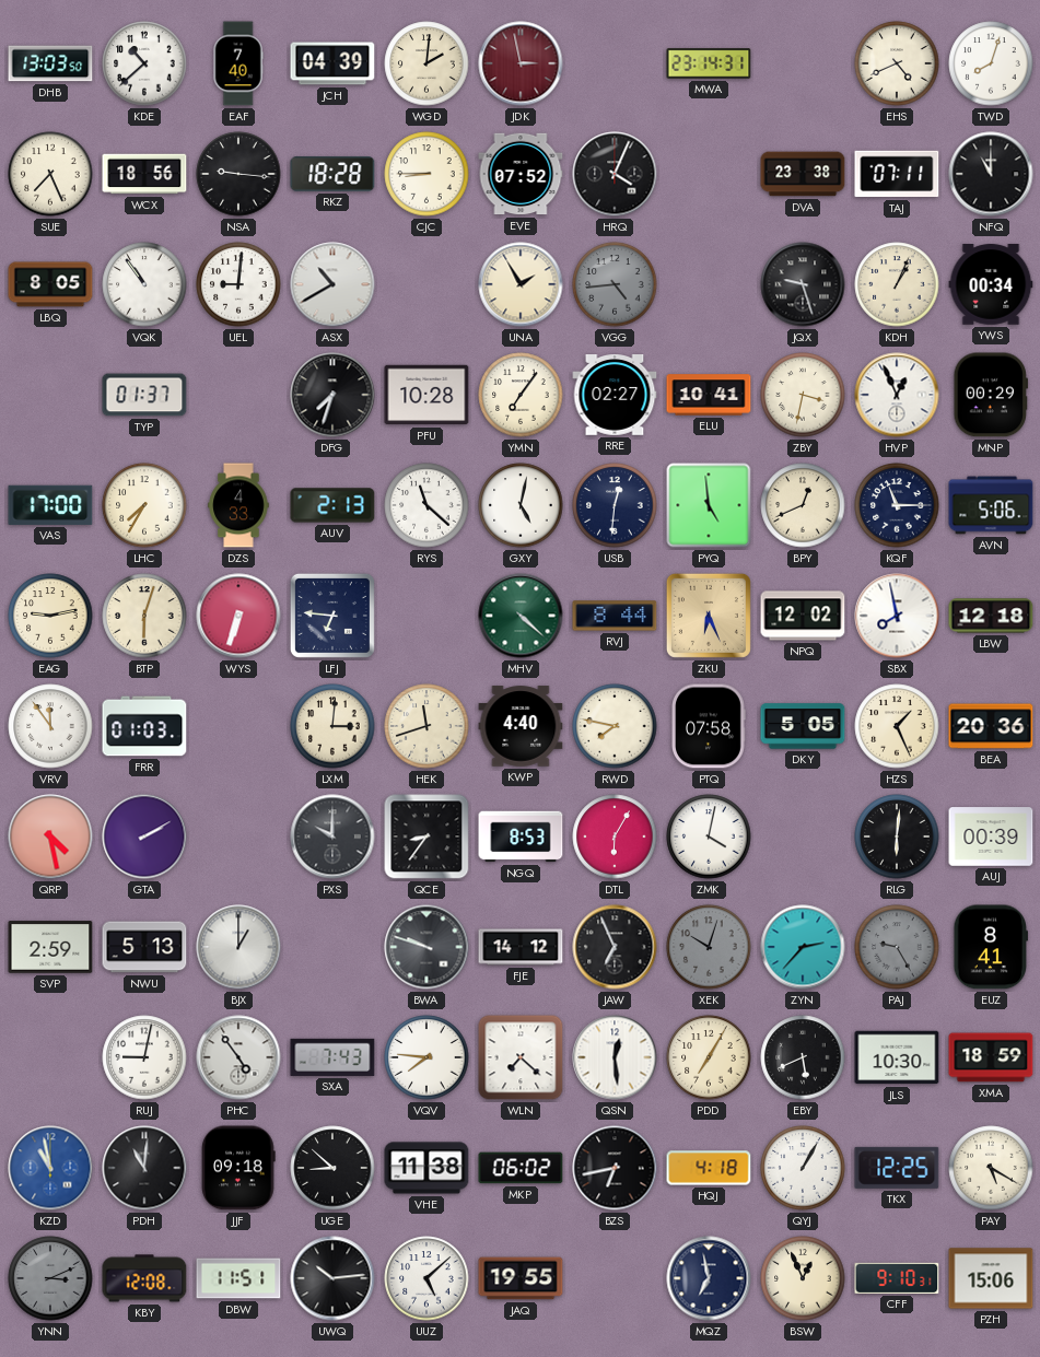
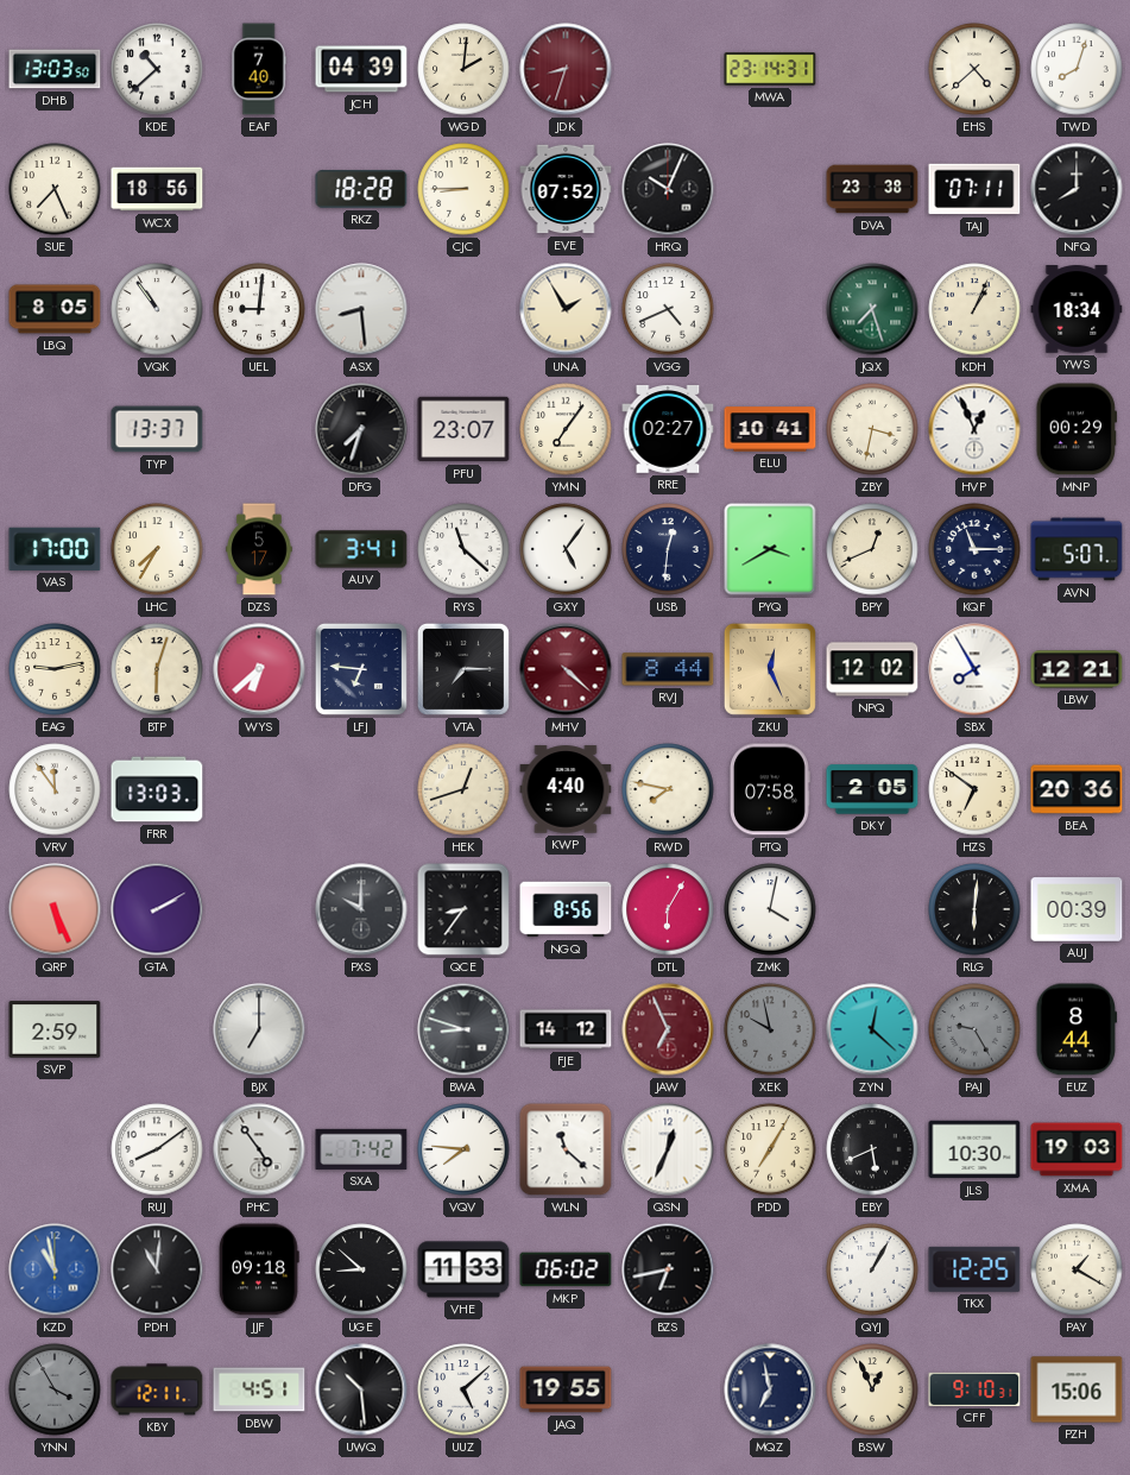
JDK: 2:58 -> 8:33
EHS: 4:41 -> 4:38
NSA: 9:16 -> none
HRQ: 4:04 -> 10:04
NFQ: 11:00 -> 8:00
ASX: 10:40 -> 8:29
VGG: 4:44 -> 4:41
VGG dial: grey -> white
JQX: 9:27 -> 7:27
JQX dial: black -> green
YWS: 00:34 -> 18:34
TYP: 01:37 -> 13:37
PFU: 10:28 -> 23:07
DZS: 4:33 -> 5:17
AUV: 2:13 -> 3:41
GXY: 5:02 -> 5:06
PYQ: 4:59 -> 3:40
AVN: 5:06 -> 5:07
WYS: 6:33 -> 6:38
VTA: none -> 7:15
MHV dial: green -> burgundy
ZKU: 6:26 -> 12:26
SBX: 7:58 -> 7:55
LBW: 12:18 -> 12:21
FRR: 01:03 -> 13:03
LXM: 3:01 -> none
HEK: 11:42 -> 12:42
DKY: 5:05 -> 2:05
HZS: 1:26 -> 6:51
QRP: 4:28 -> 5:26
NGQ: 8:53 -> 8:56
NWU: 5:13 -> none
BJX: 1:00 -> 7:00
BWA: 9:48 -> 8:48
JAW dial: black -> burgundy
XEK: 10:03 -> 9:58
ZYN: 2:37 -> 12:22
EUZ: 8:41 -> 8:44
RUJ: 9:02 -> 8:09
SXA: 7:43 -> 7:42
WLN: 7:22 -> 11:22
QSN: 12:29 -> 12:34
XMA: 18:59 -> 19:03
VHE: 11:38 -> 11:33
HQJ: 4:18 -> none
PAY: 5:20 -> 1:20
YNN: 3:11 -> 3:55
KBY: 12:08 -> 12:11
DBW: 11:51 -> 4:51
UWQ: 10:14 -> 10:29
